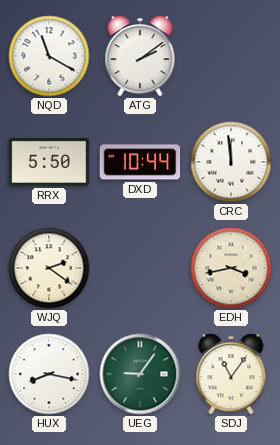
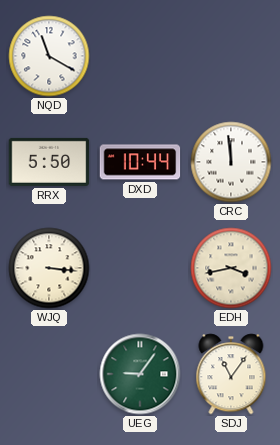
ATG: 2:09 -> none
WJQ: 2:21 -> 3:16
HUX: 8:17 -> none
